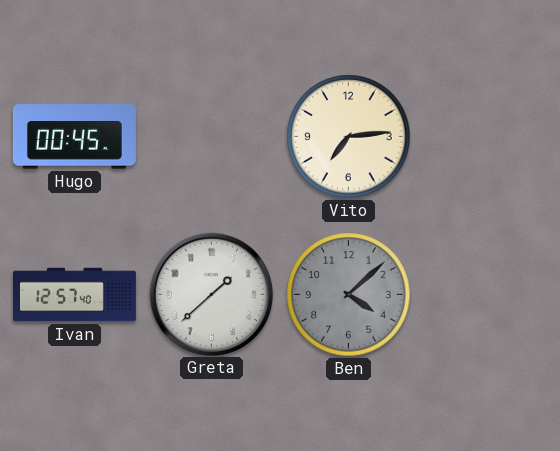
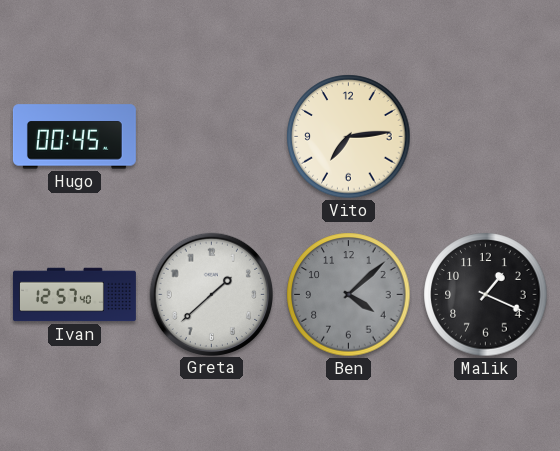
Malik: none -> 1:19
